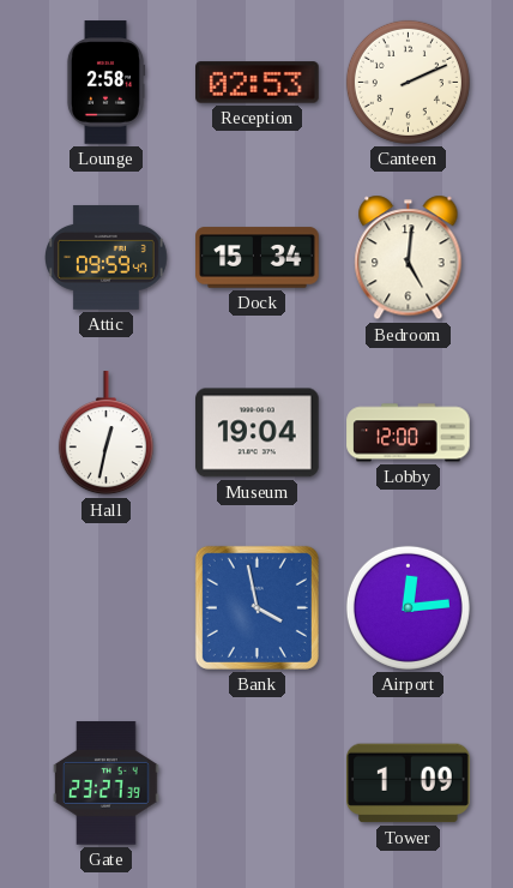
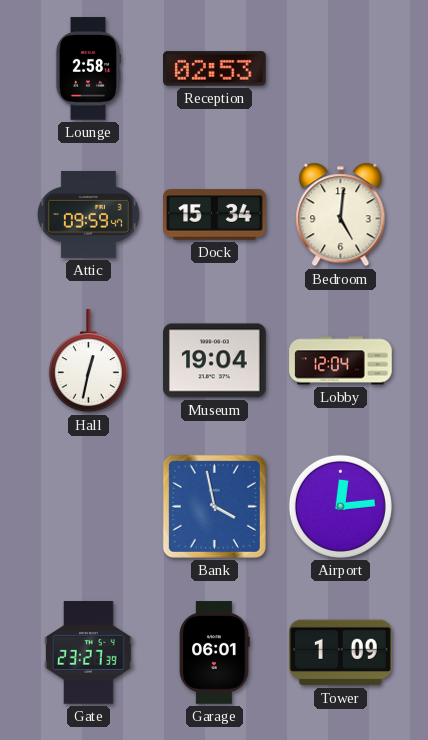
Canteen: 2:11 -> none
Lobby: 12:00 -> 12:04
Garage: none -> 06:01
